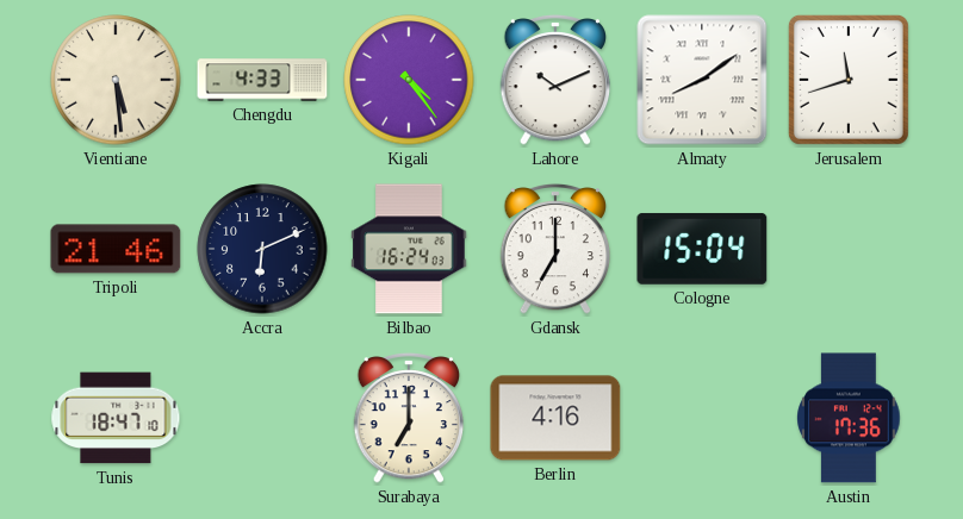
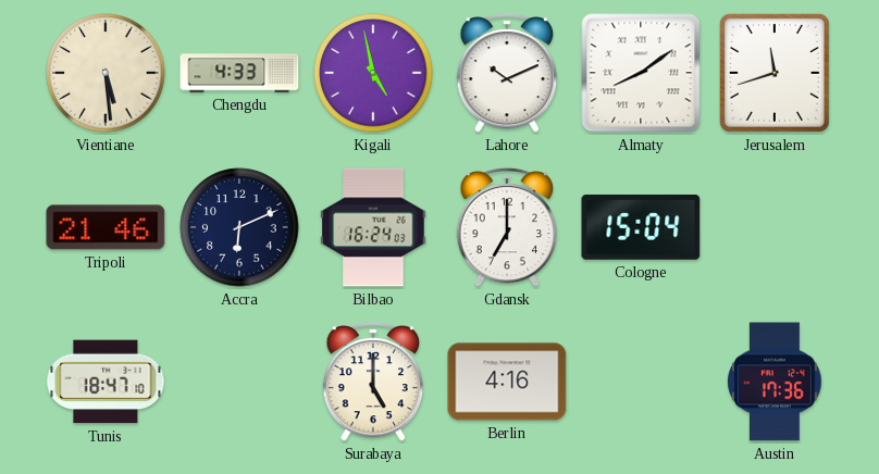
Kigali: 4:24 -> 4:58
Surabaya: 7:00 -> 5:00
